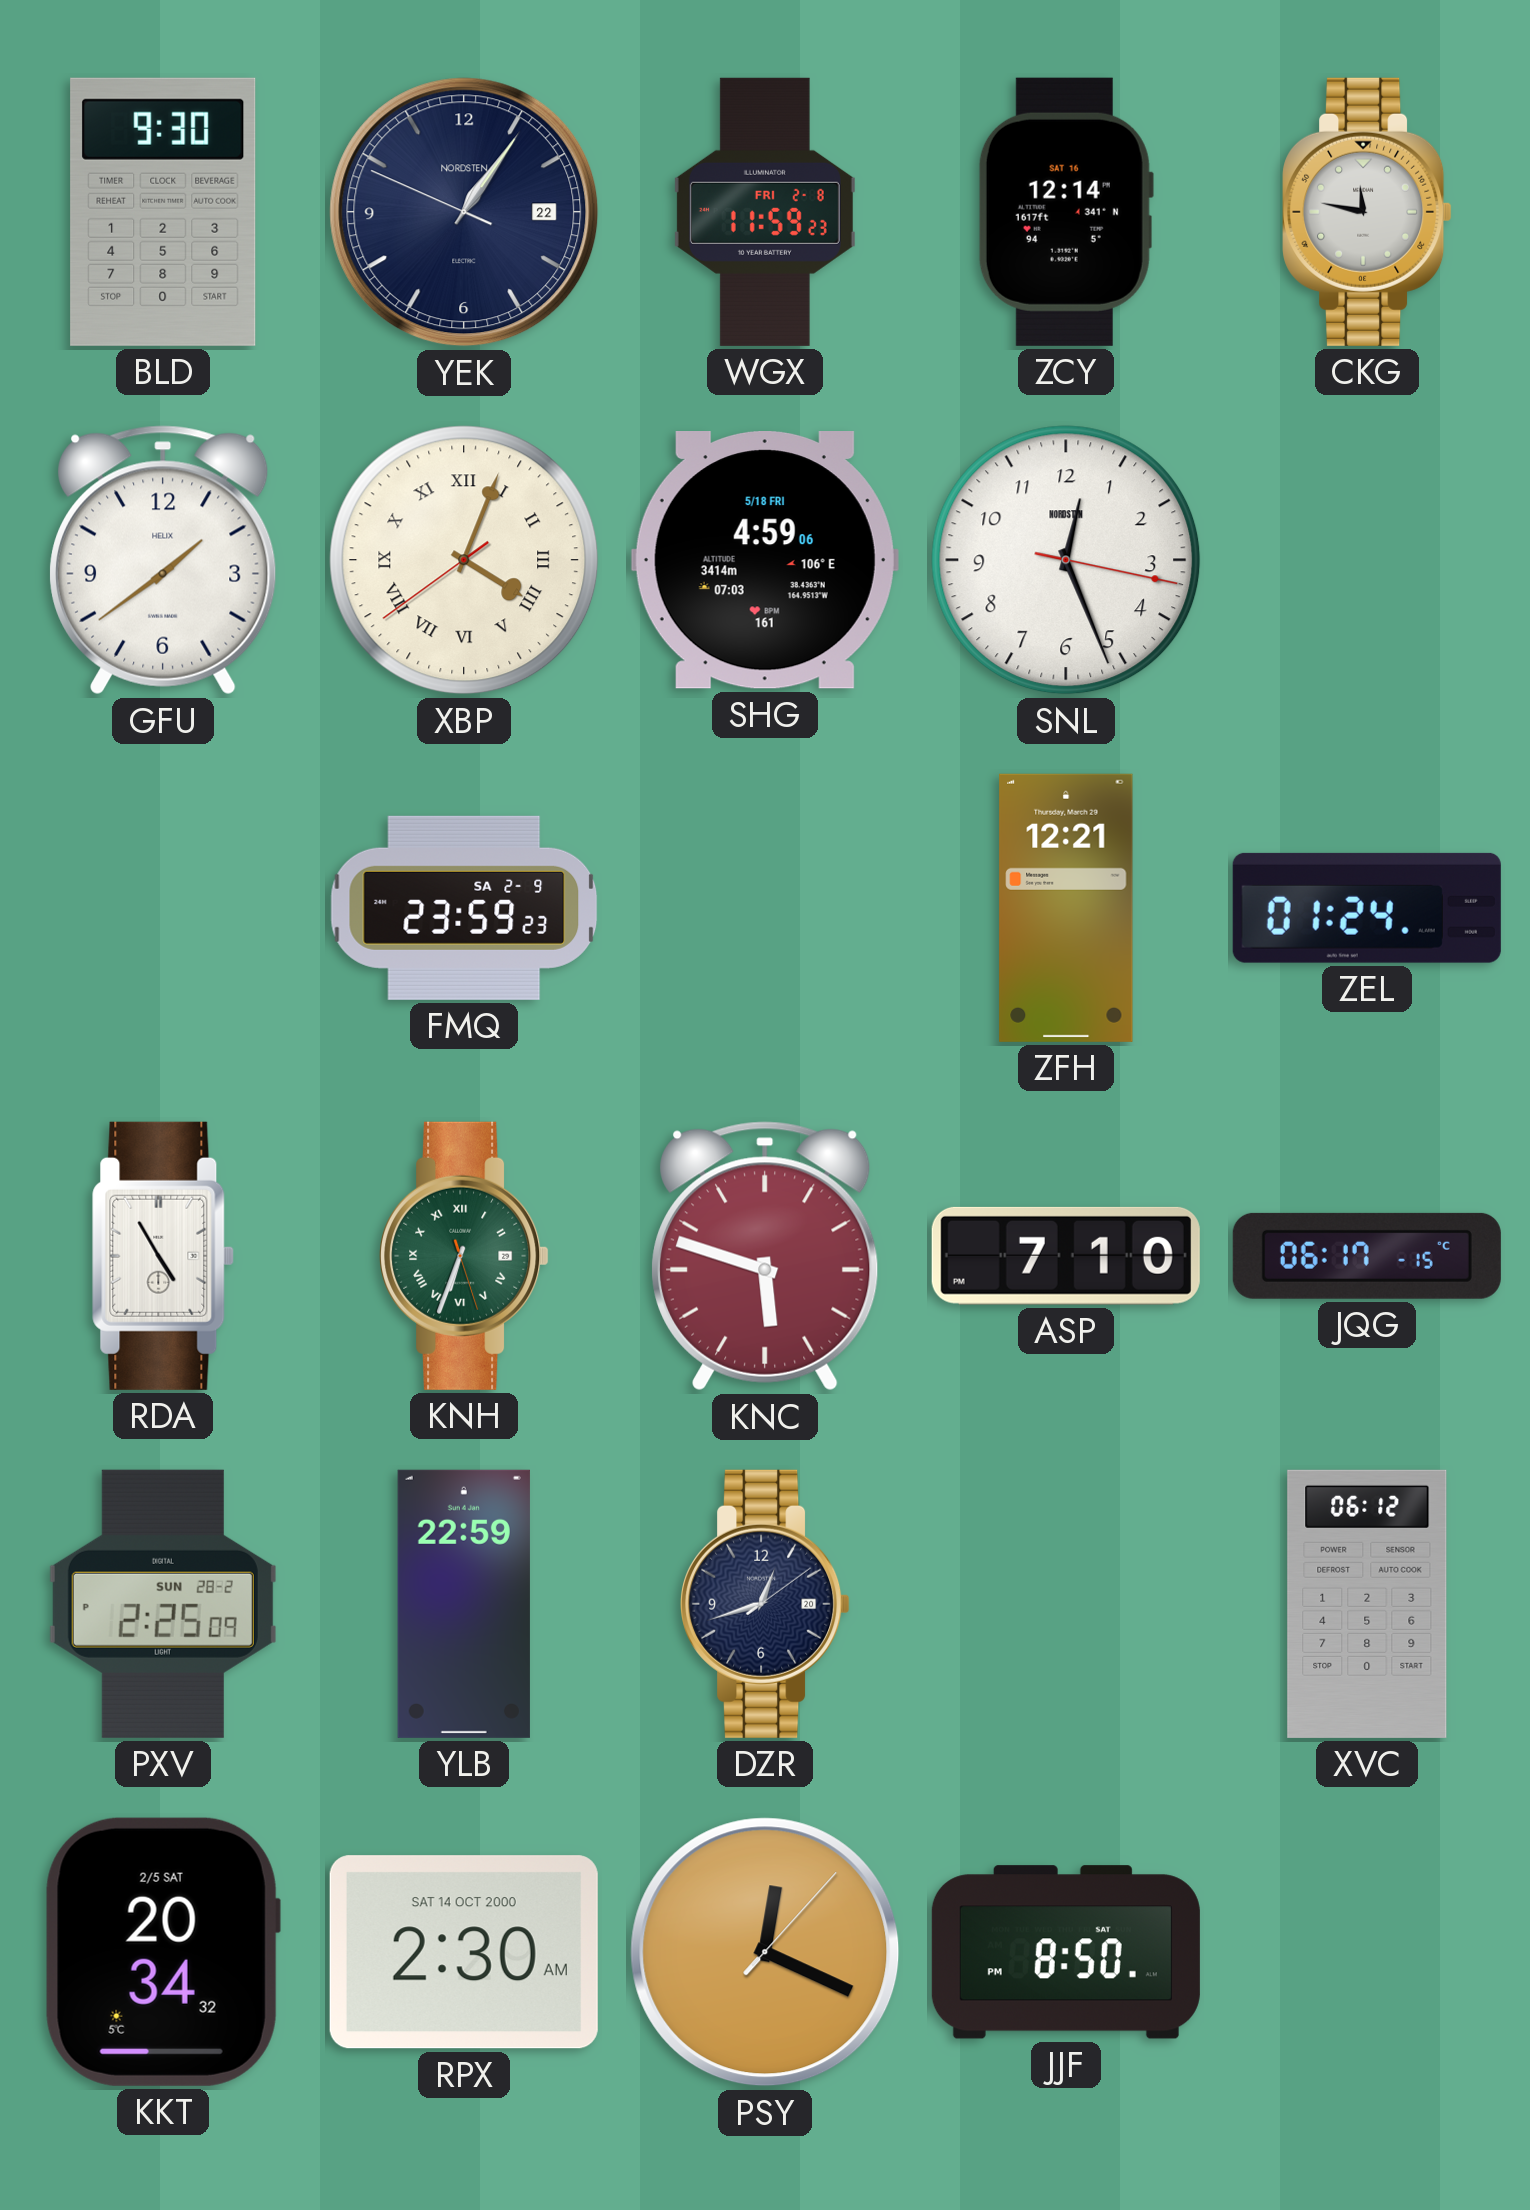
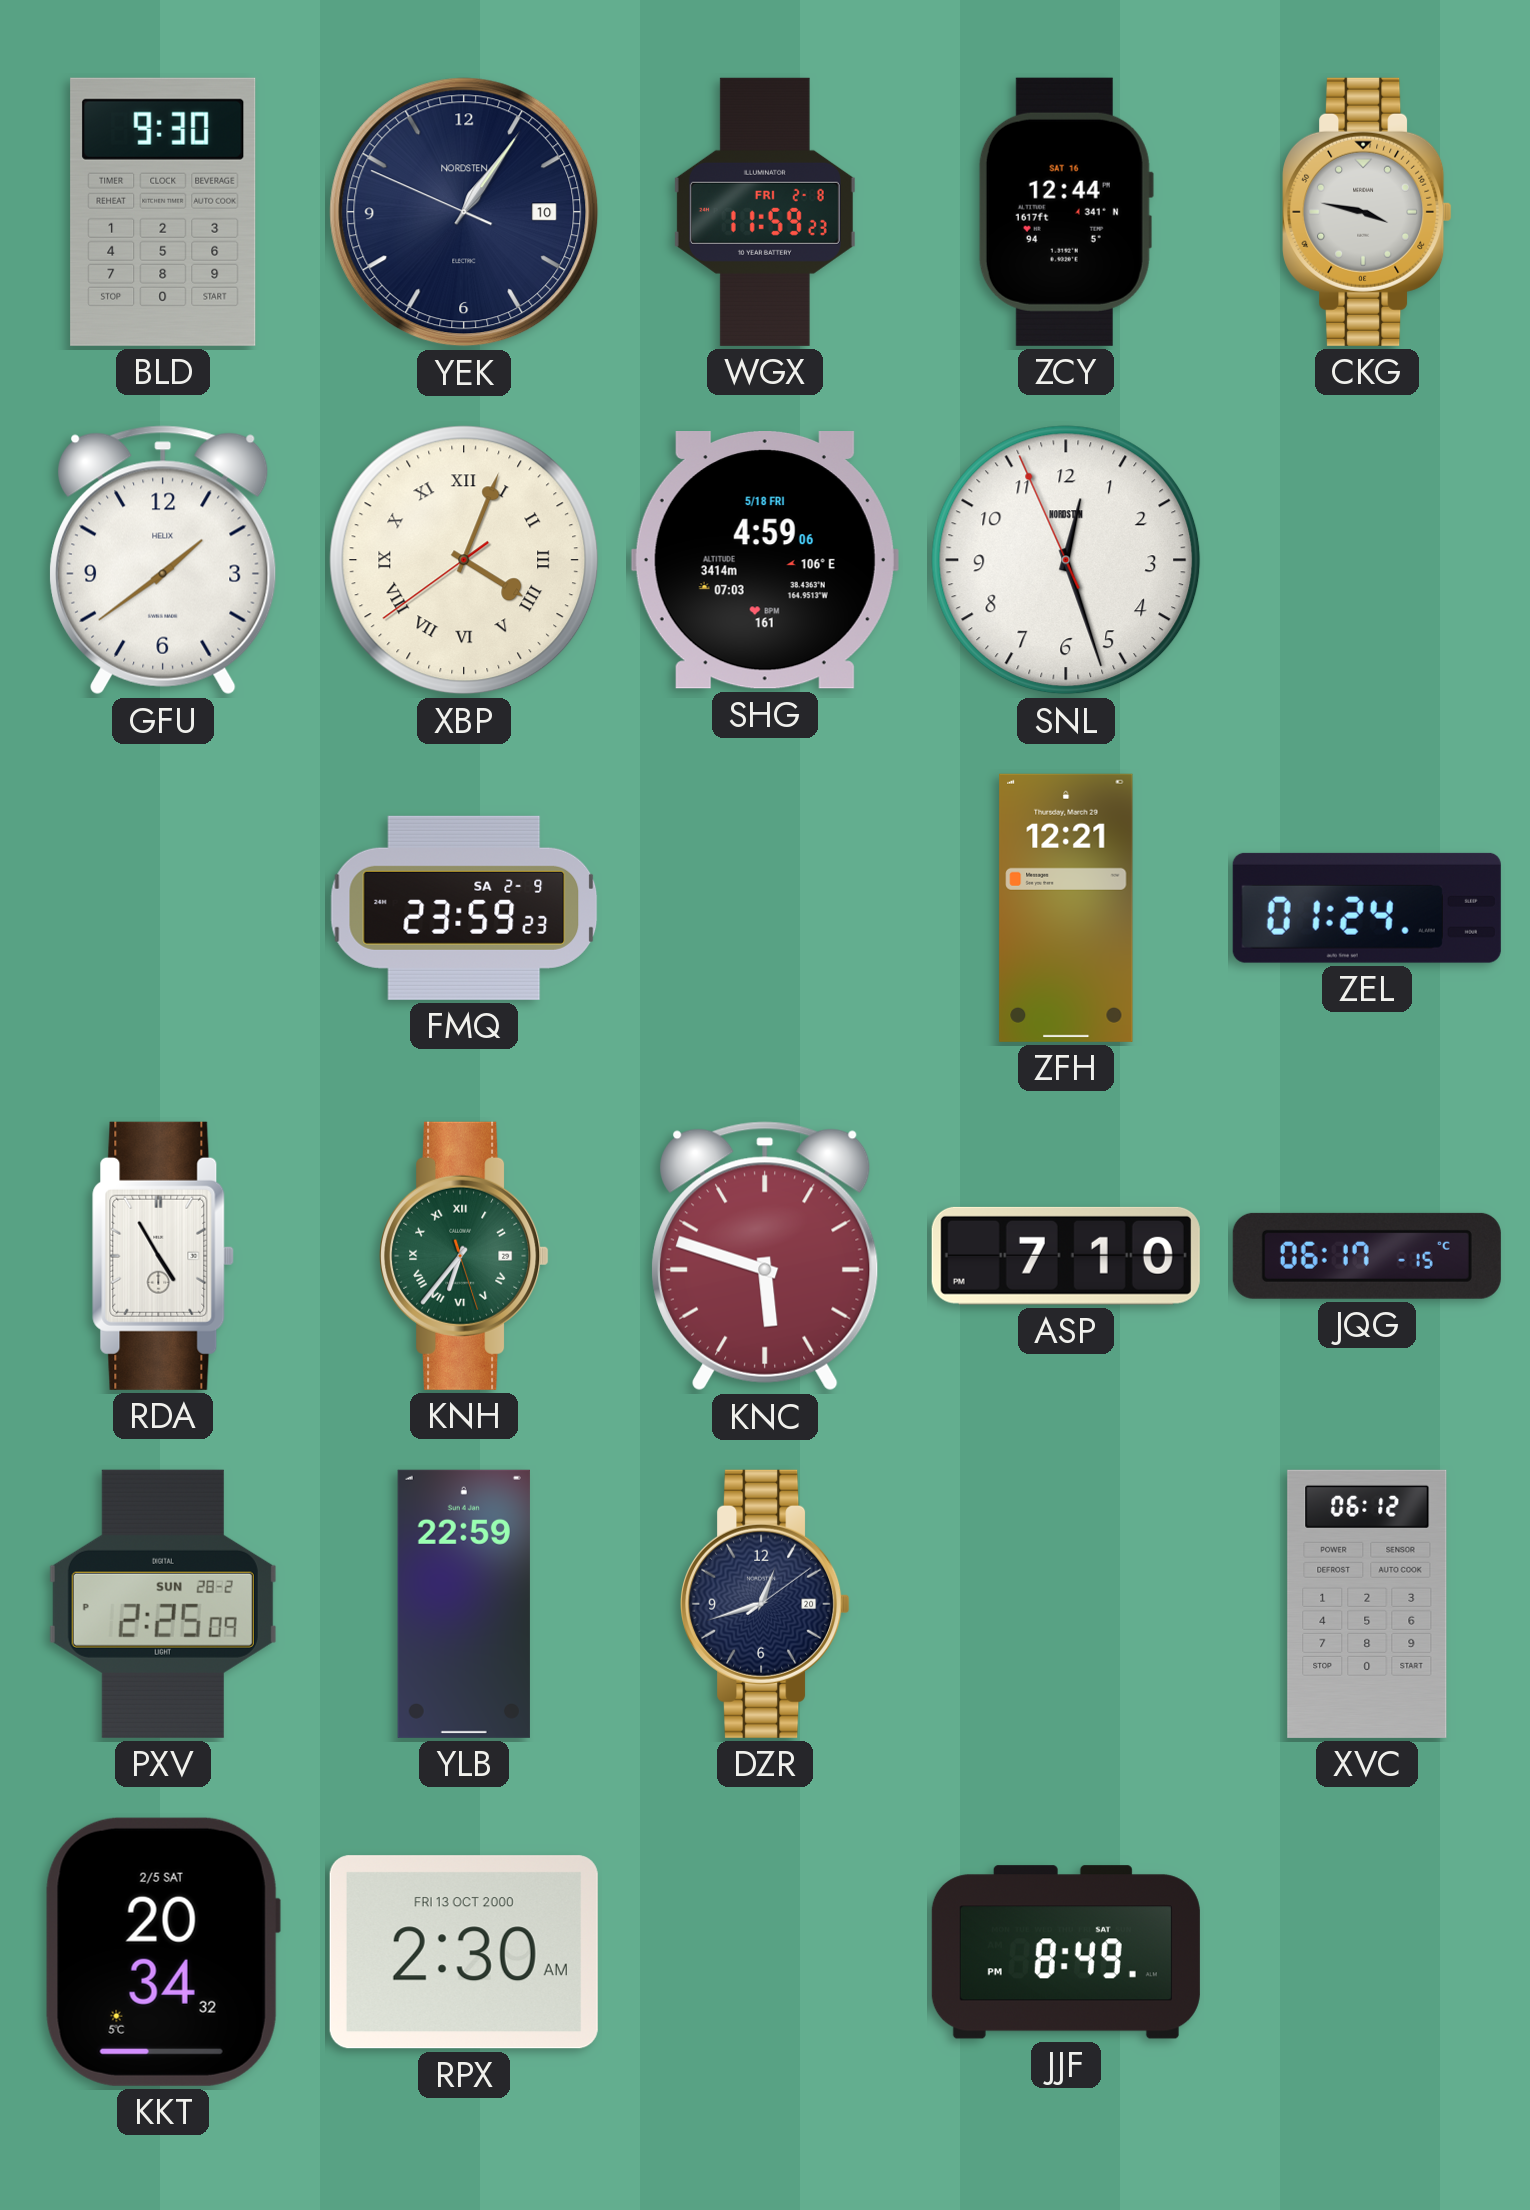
YEK date: 22 -> 10
ZCY: 12:14 -> 12:44
CKG: 11:47 -> 3:47
SNL: 12:26:17 -> 12:26:56
KNH: 6:33 -> 6:36
RPX date: SAT 14 OCT 2000 -> FRI 13 OCT 2000
PSY: 12:19 -> none
JJF: 8:50 -> 8:49
